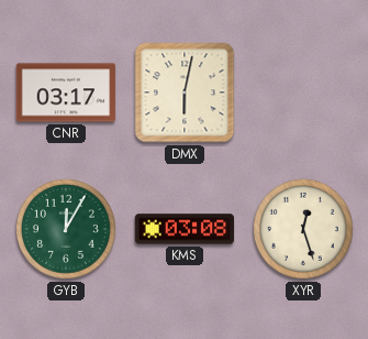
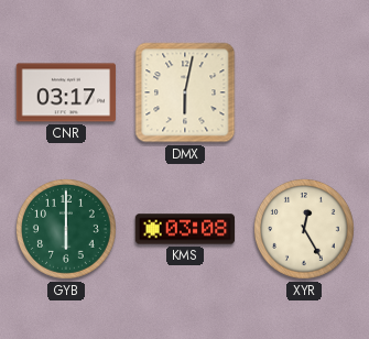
GYB: 12:05 -> 6:00
XYR: 12:27 -> 12:25
